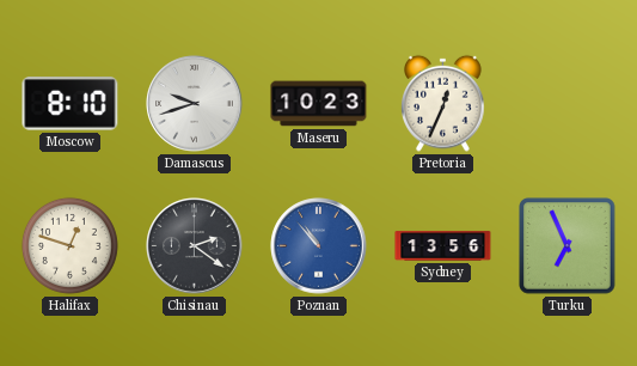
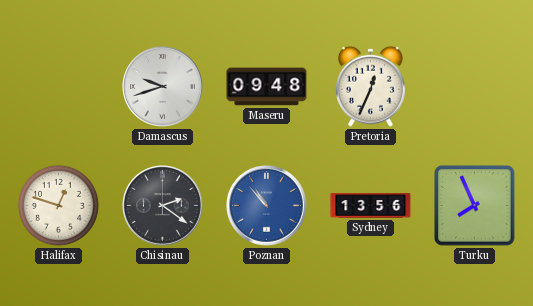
Moscow: 8:10 -> none
Maseru: 10:23 -> 09:48
Turku: 6:56 -> 7:56
